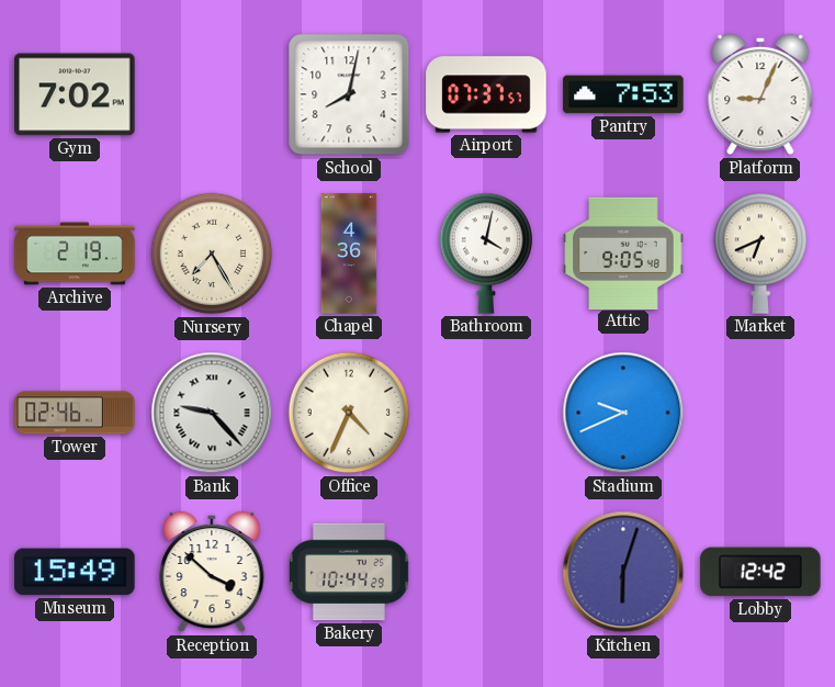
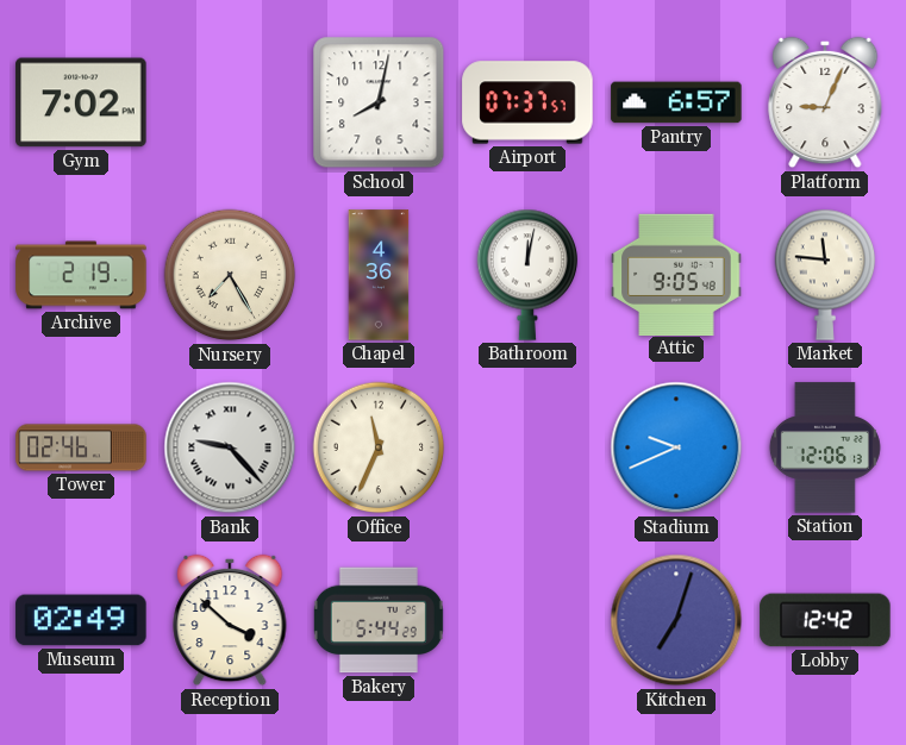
Pantry: 7:53 -> 6:57
Bathroom: 4:02 -> 12:02
Market: 6:41 -> 11:46
Office: 4:34 -> 11:34
Station: none -> 12:06
Museum: 15:49 -> 02:49
Bakery: 10:44 -> 5:44
Kitchen: 6:03 -> 7:03
